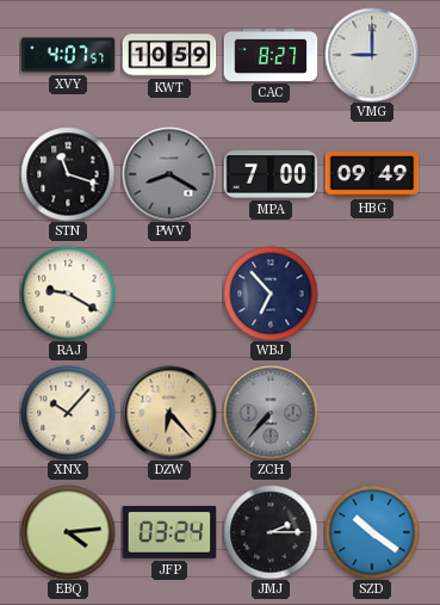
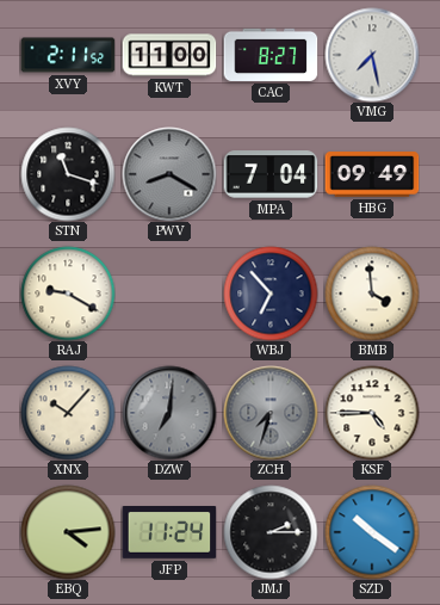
XVY: 4:07 -> 2:11
KWT: 10:59 -> 11:00
VMG: 9:00 -> 7:28
MPA: 7:00 -> 7:04
BMB: none -> 3:59
DZW: 6:23 -> 7:01
DZW dial: champagne -> grey
ZCH: 7:37 -> 7:33
KSF: none -> 4:45
JFP: 03:24 -> 11:24
